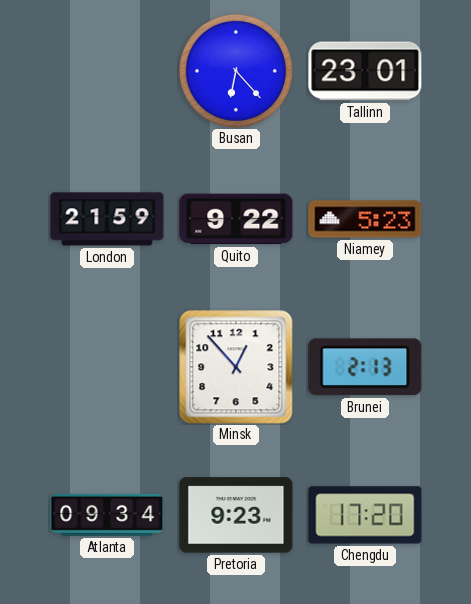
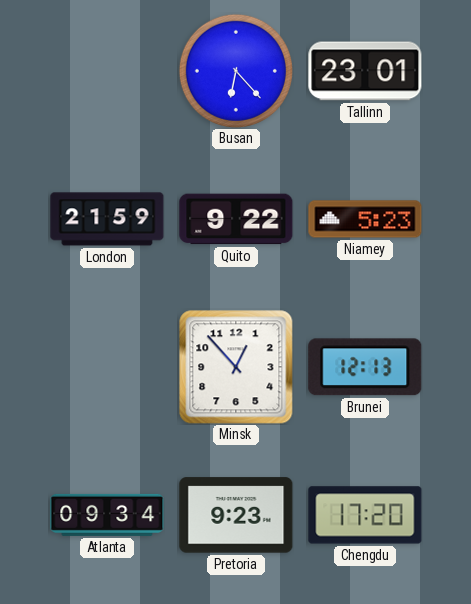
Brunei: 2:13 -> 12:13
